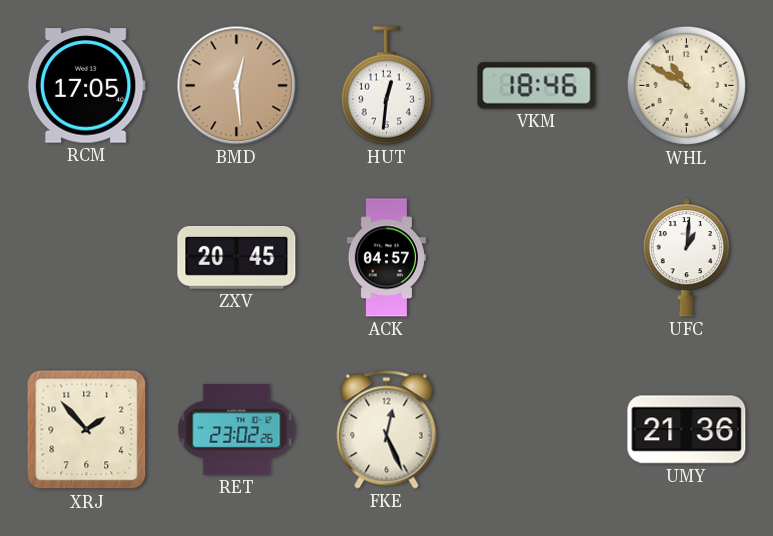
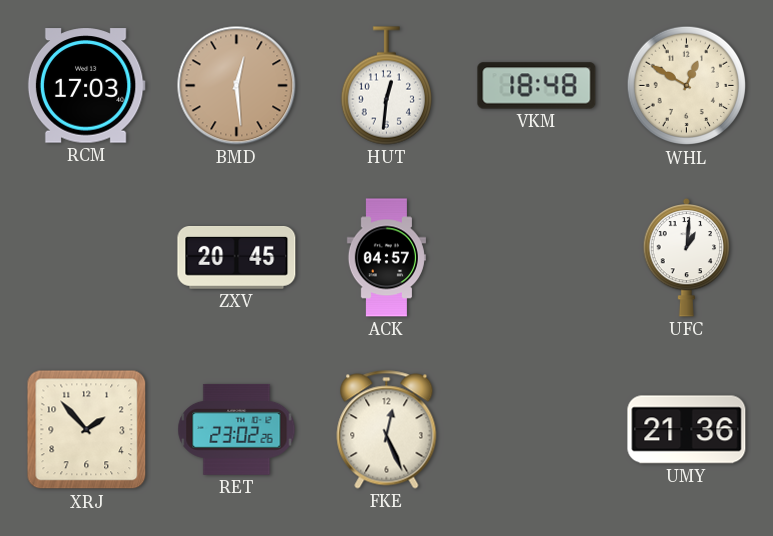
RCM: 17:05 -> 17:03
VKM: 18:46 -> 18:48
WHL: 10:50 -> 12:50
